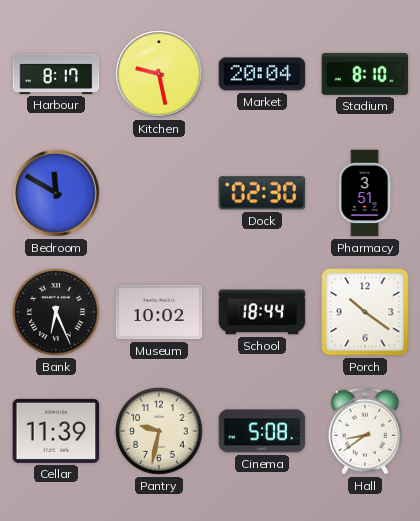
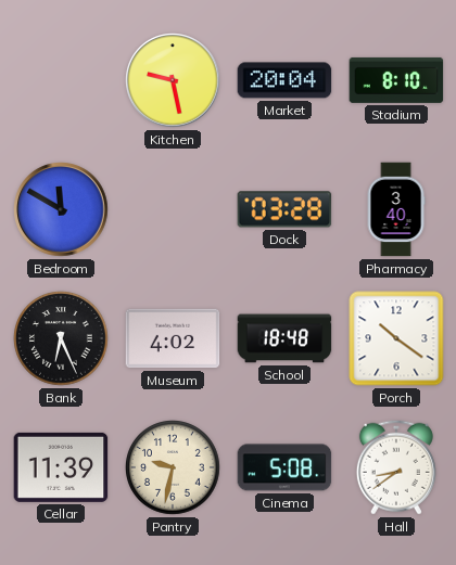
Harbour: 8:17 -> none
Dock: 02:30 -> 03:28
Pharmacy: 3:51 -> 3:40
Museum: 10:02 -> 4:02
School: 18:44 -> 18:48
